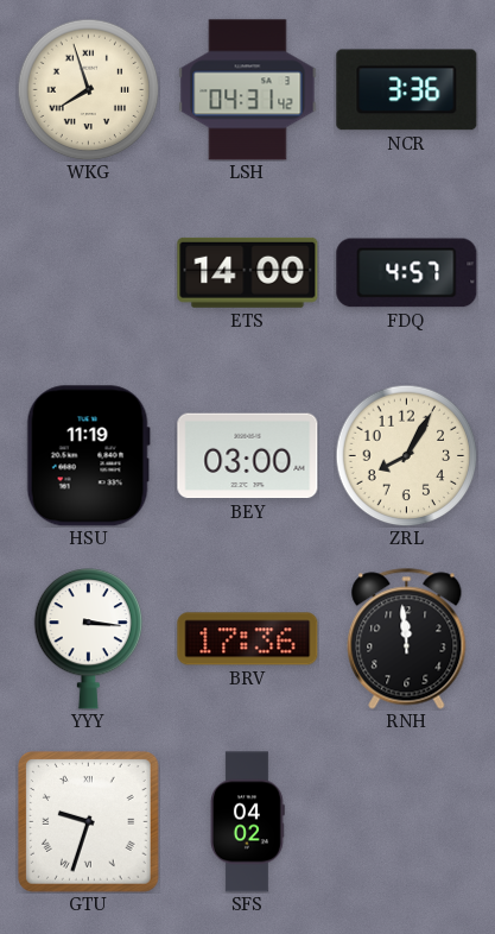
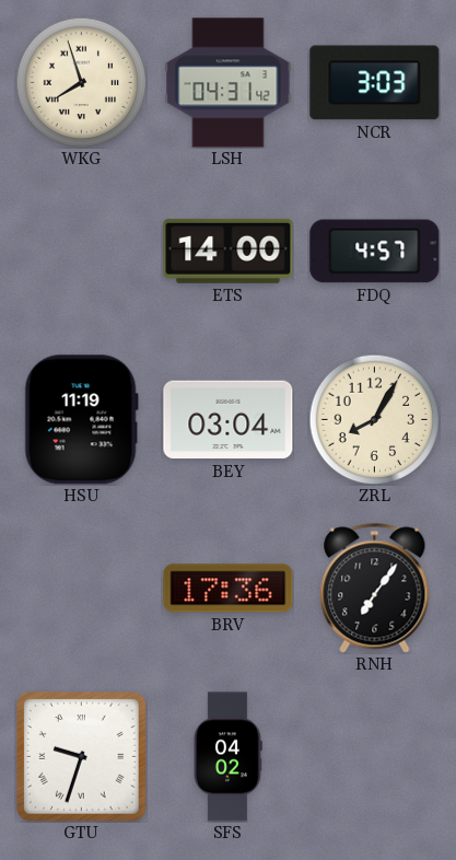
NCR: 3:36 -> 3:03
BEY: 03:00 -> 03:04
YYY: 3:16 -> none
RNH: 11:59 -> 7:06
